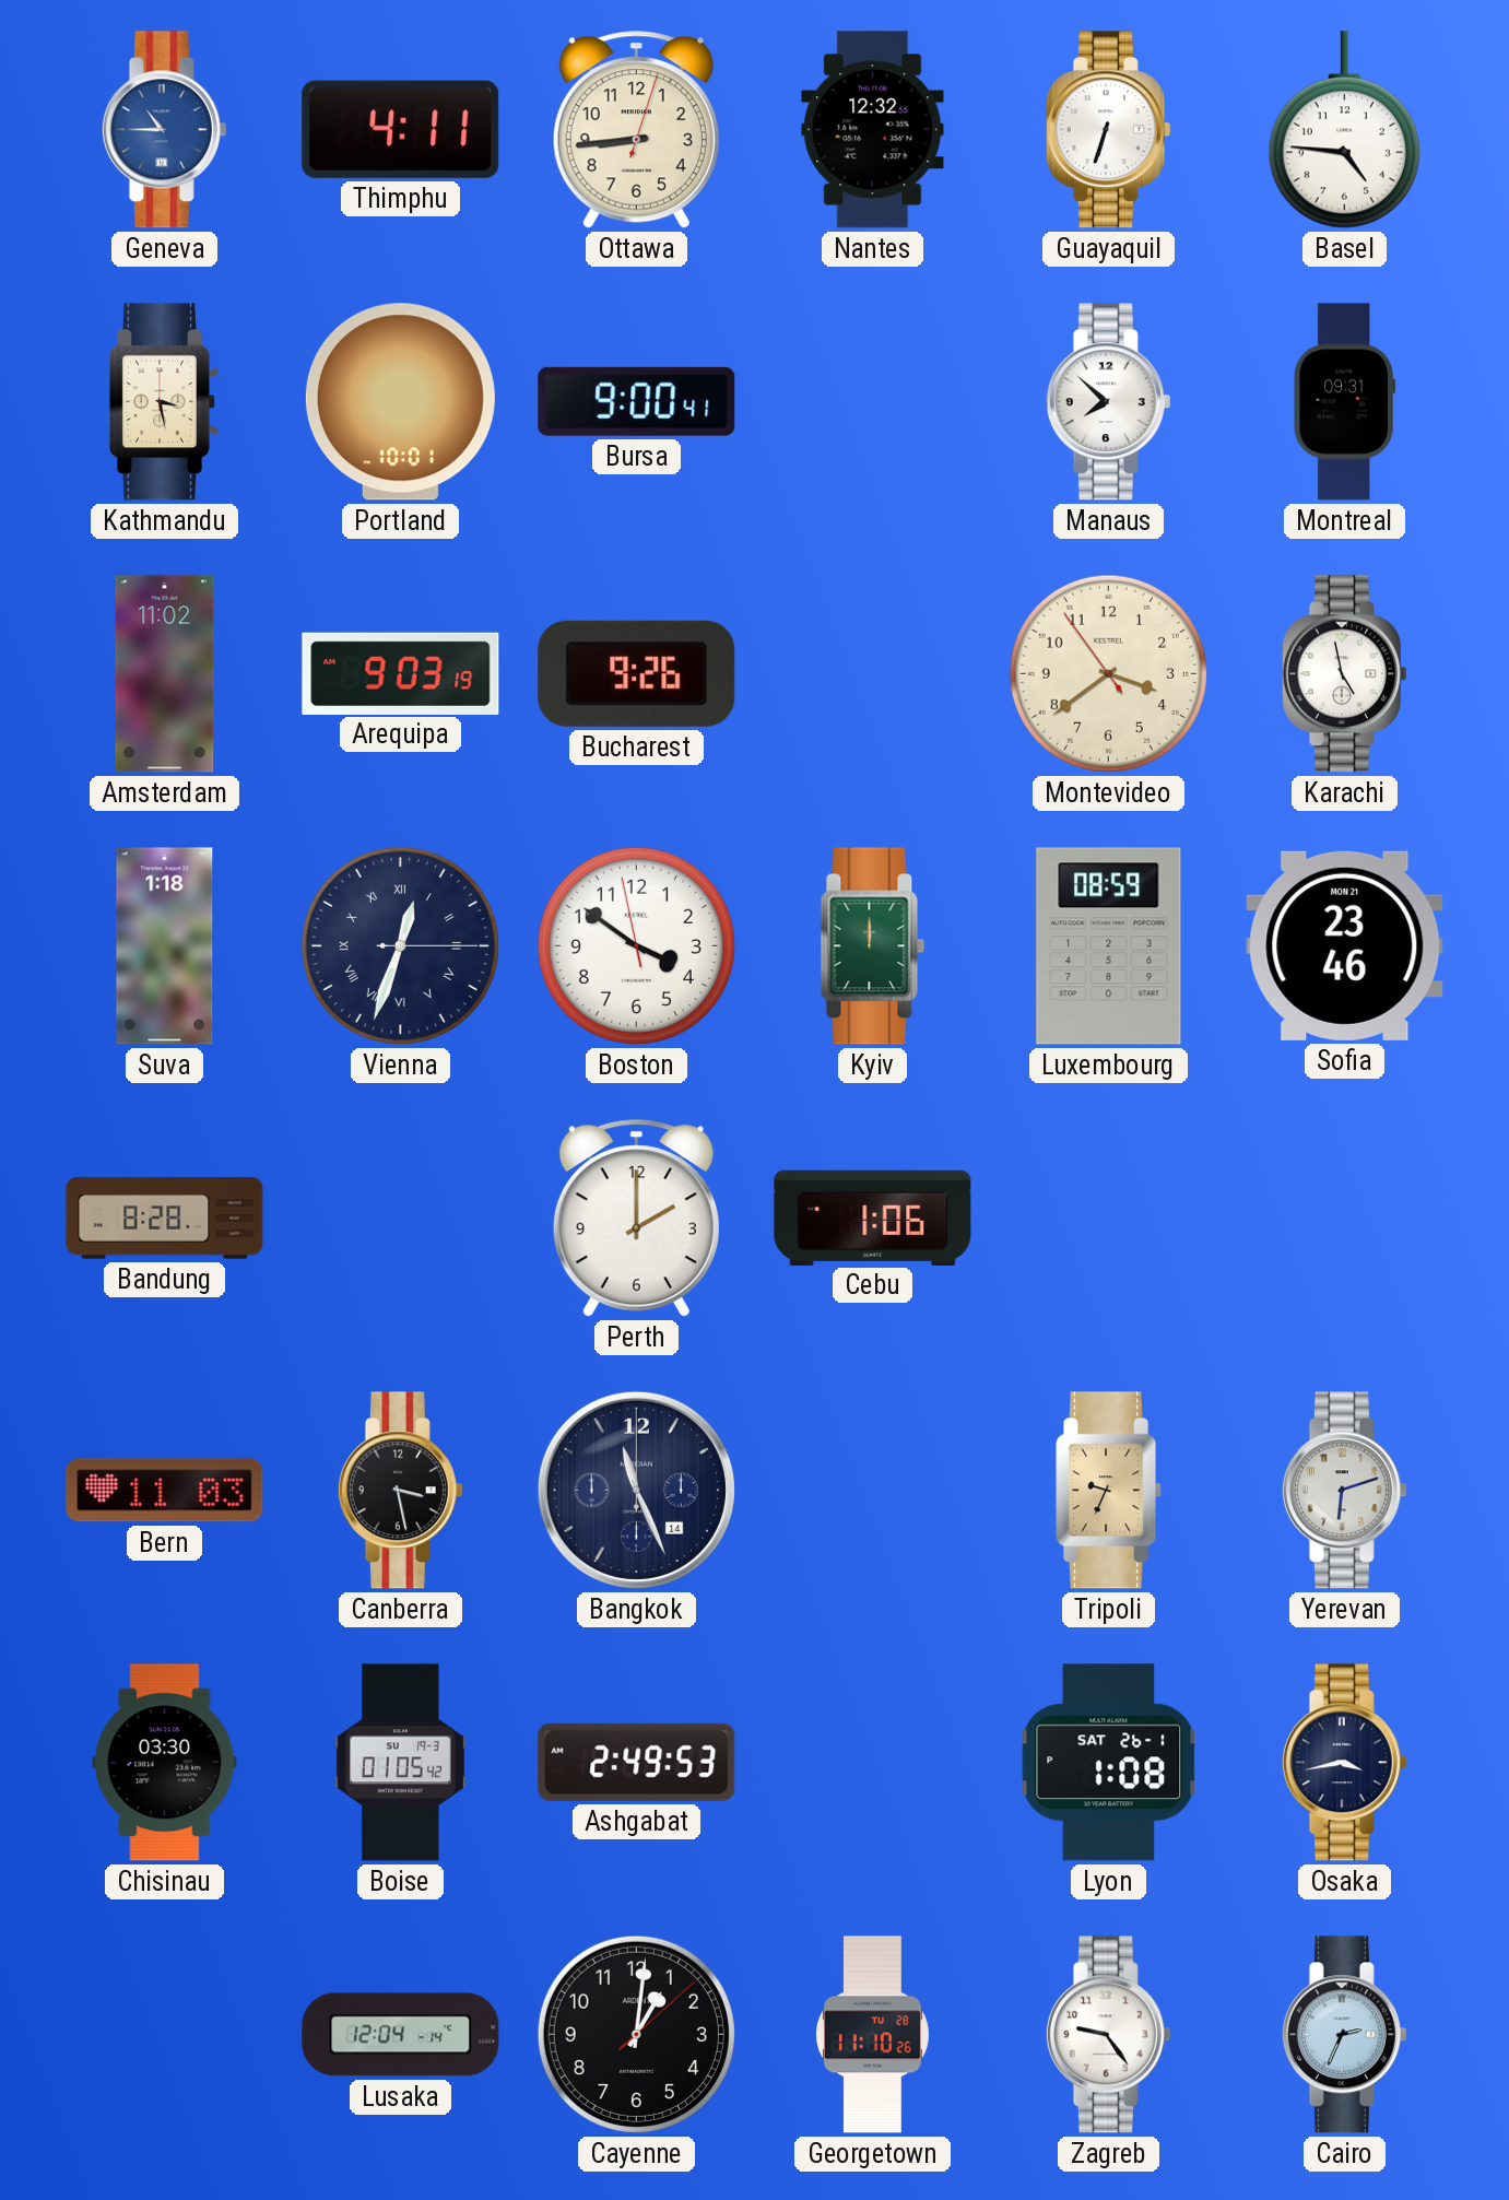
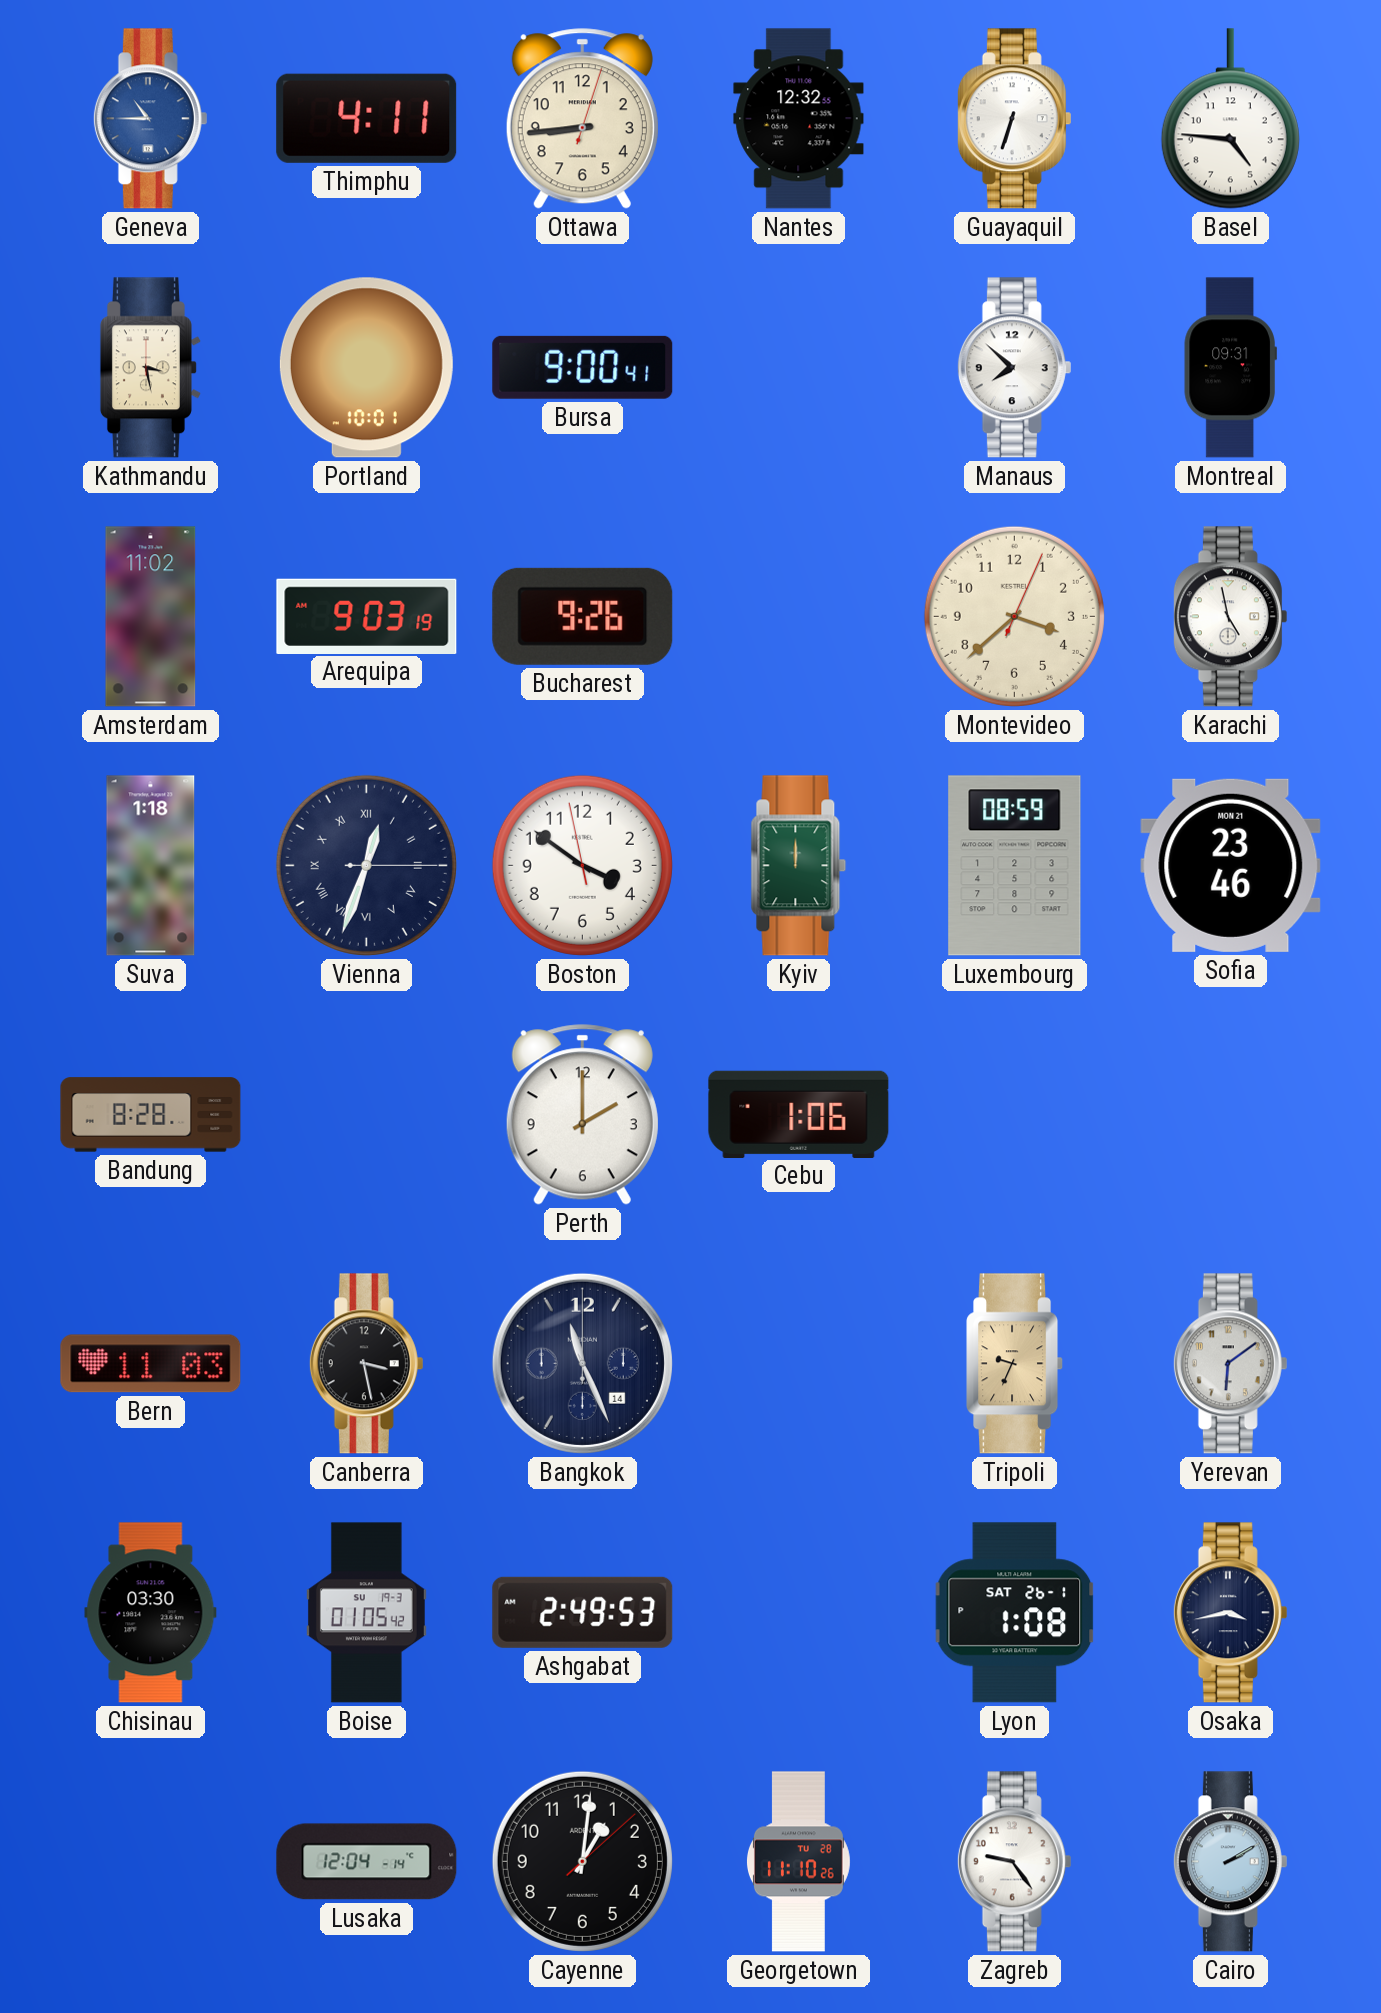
Montevideo: 3:38:54 -> 3:38:04
Yerevan: 6:12 -> 6:09
Cairo: 2:34 -> 2:10
